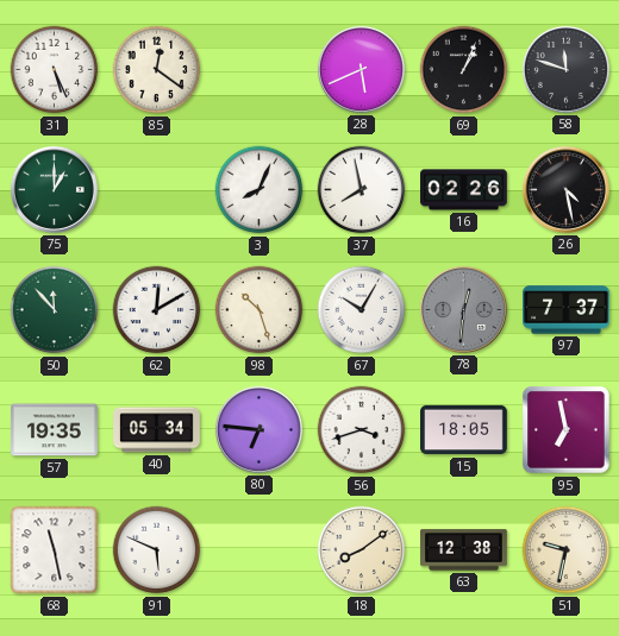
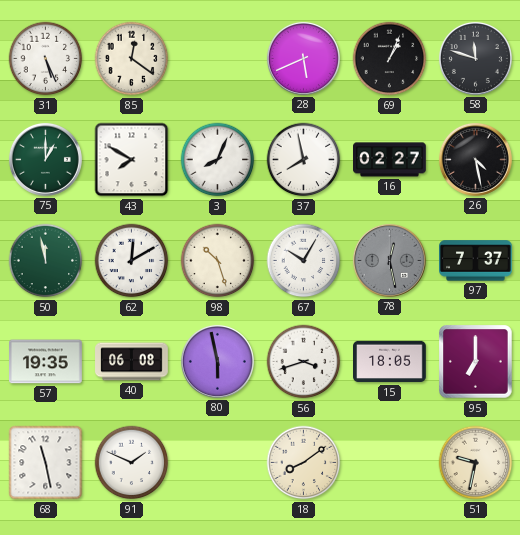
43: none -> 7:50
16: 02:26 -> 02:27
50: 11:53 -> 11:58
78: 12:31 -> 12:28
40: 05:34 -> 06:08
80: 6:46 -> 5:58
95: 6:58 -> 7:00
91: 5:49 -> 1:49
63: 12:38 -> none
